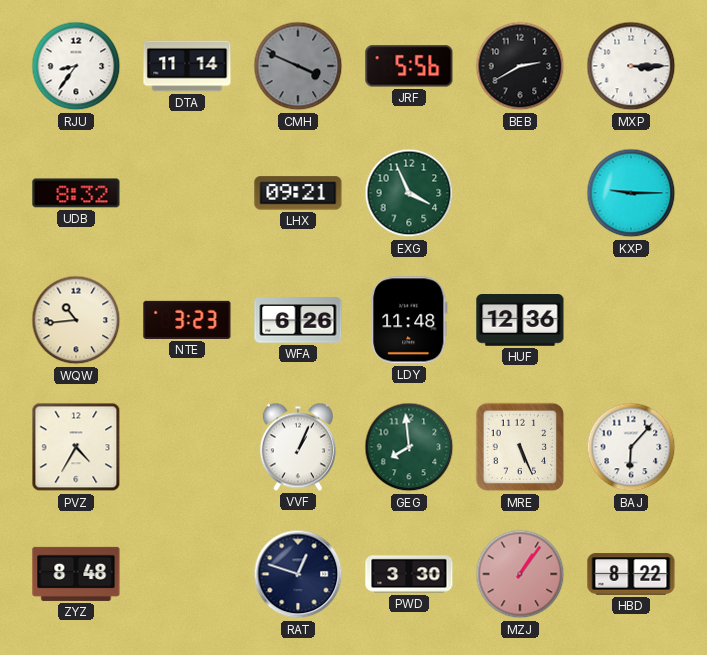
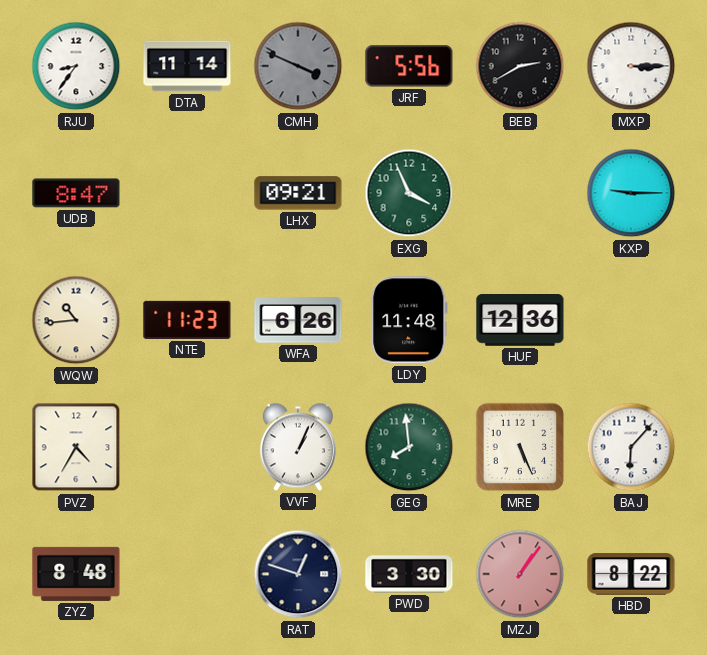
UDB: 8:32 -> 8:47
NTE: 3:23 -> 11:23
